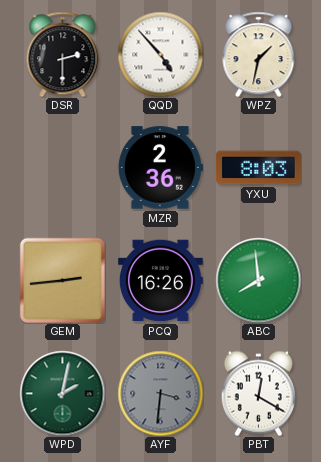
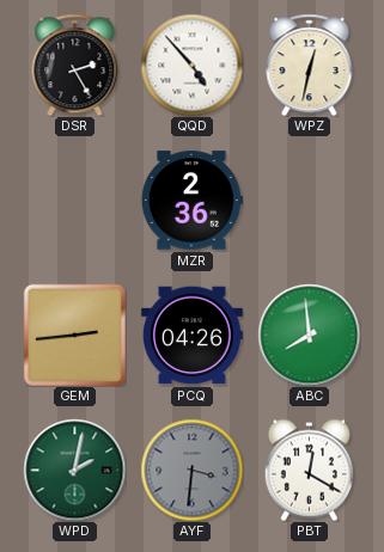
DSR: 2:30 -> 2:25
WPZ: 1:32 -> 12:32
YXU: 8:03 -> none
PCQ: 16:26 -> 04:26
